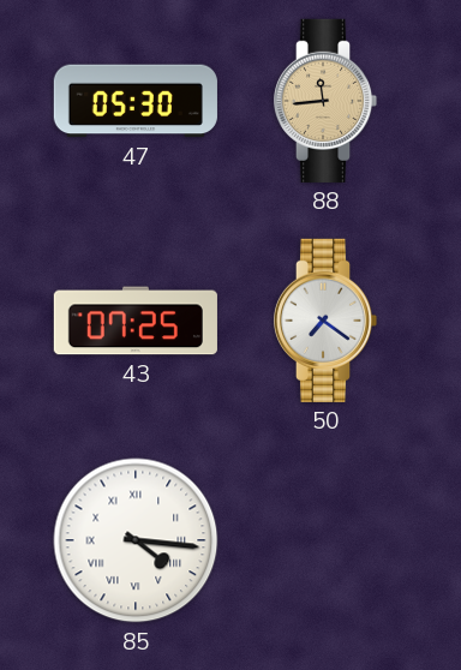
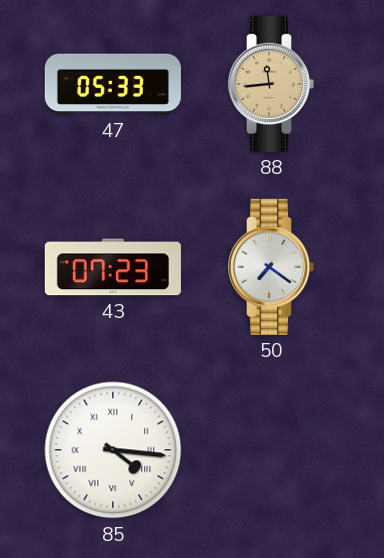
47: 05:30 -> 05:33
43: 07:25 -> 07:23
